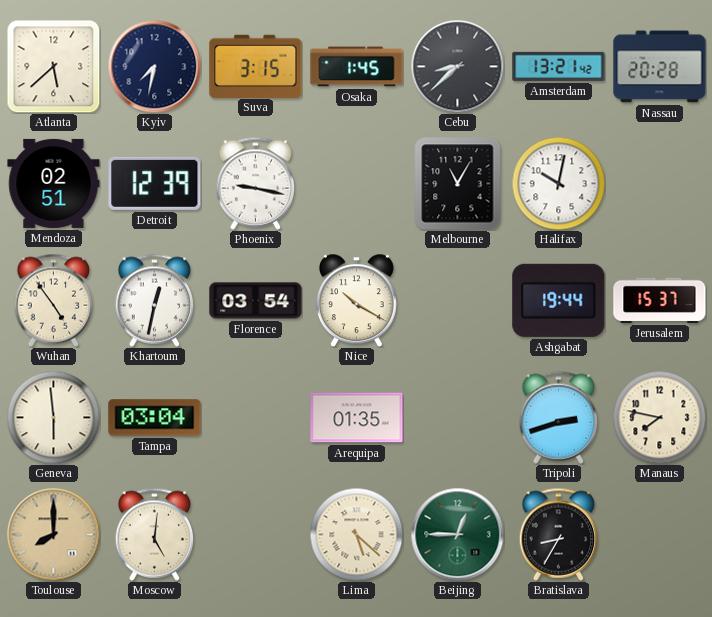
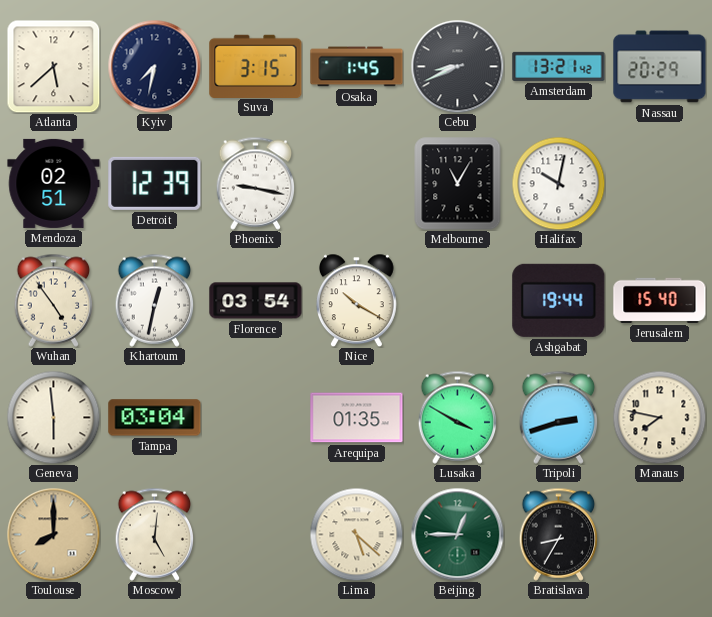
Cebu: 8:38 -> 8:41
Nassau: 20:28 -> 20:29
Jerusalem: 15:37 -> 15:40
Lusaka: none -> 3:50
